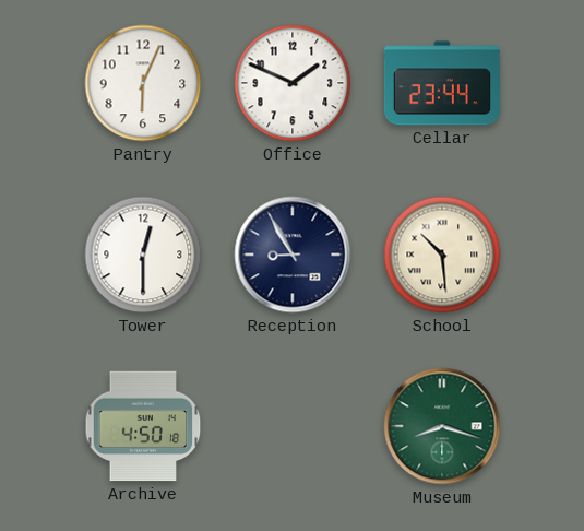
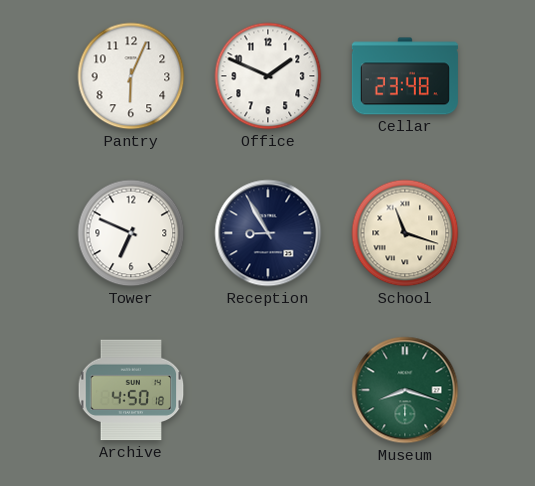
Cellar: 23:44 -> 23:48
Tower: 12:30 -> 6:49
School: 10:29 -> 11:18
